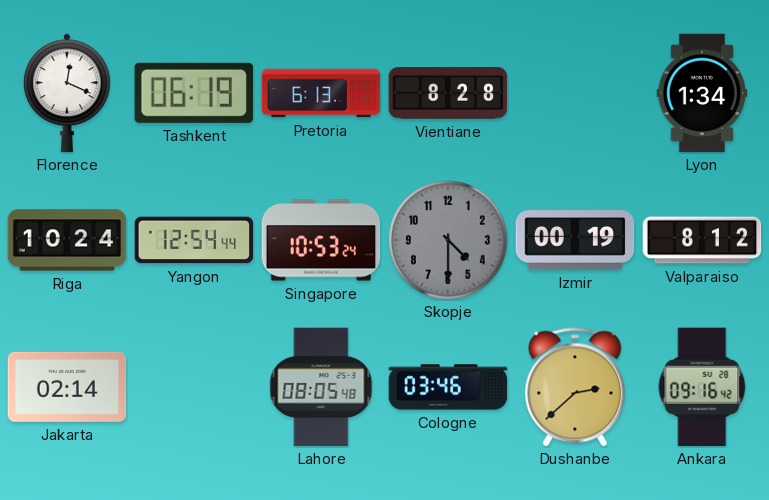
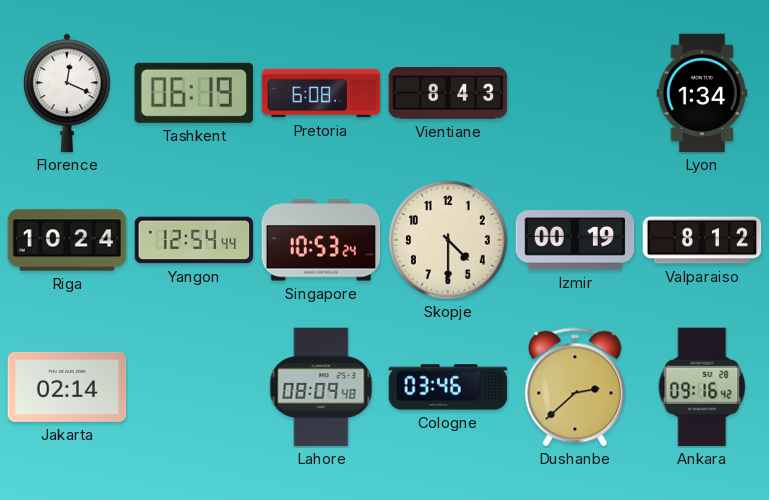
Pretoria: 6:13 -> 6:08
Vientiane: 8:28 -> 8:43
Skopje dial: grey -> cream
Lahore: 08:05 -> 08:09
